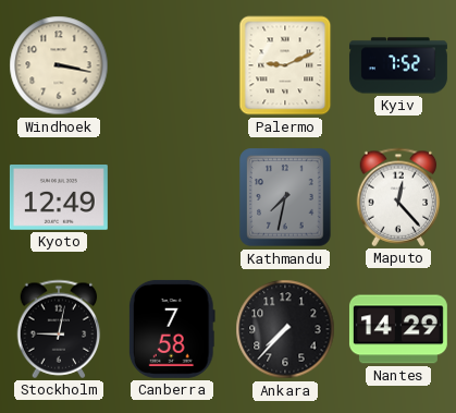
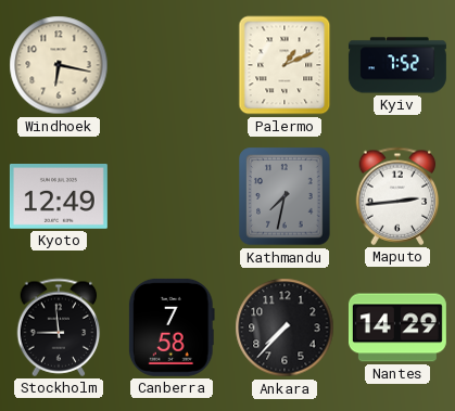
Windhoek: 3:17 -> 6:17
Palermo: 9:11 -> 1:11
Maputo: 12:23 -> 2:44
Stockholm: 9:02 -> 8:59
